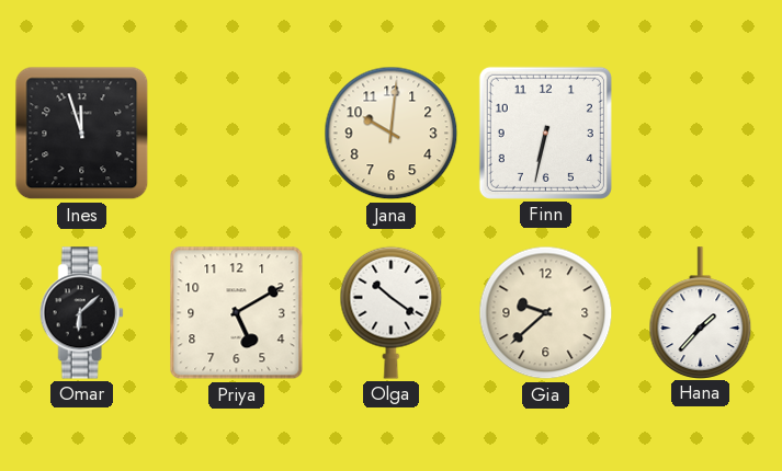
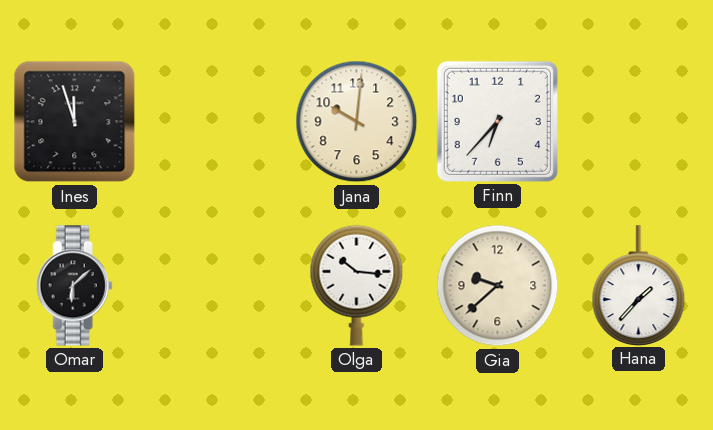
Finn: 6:32 -> 6:37
Priya: 5:10 -> none
Olga: 10:21 -> 10:16
